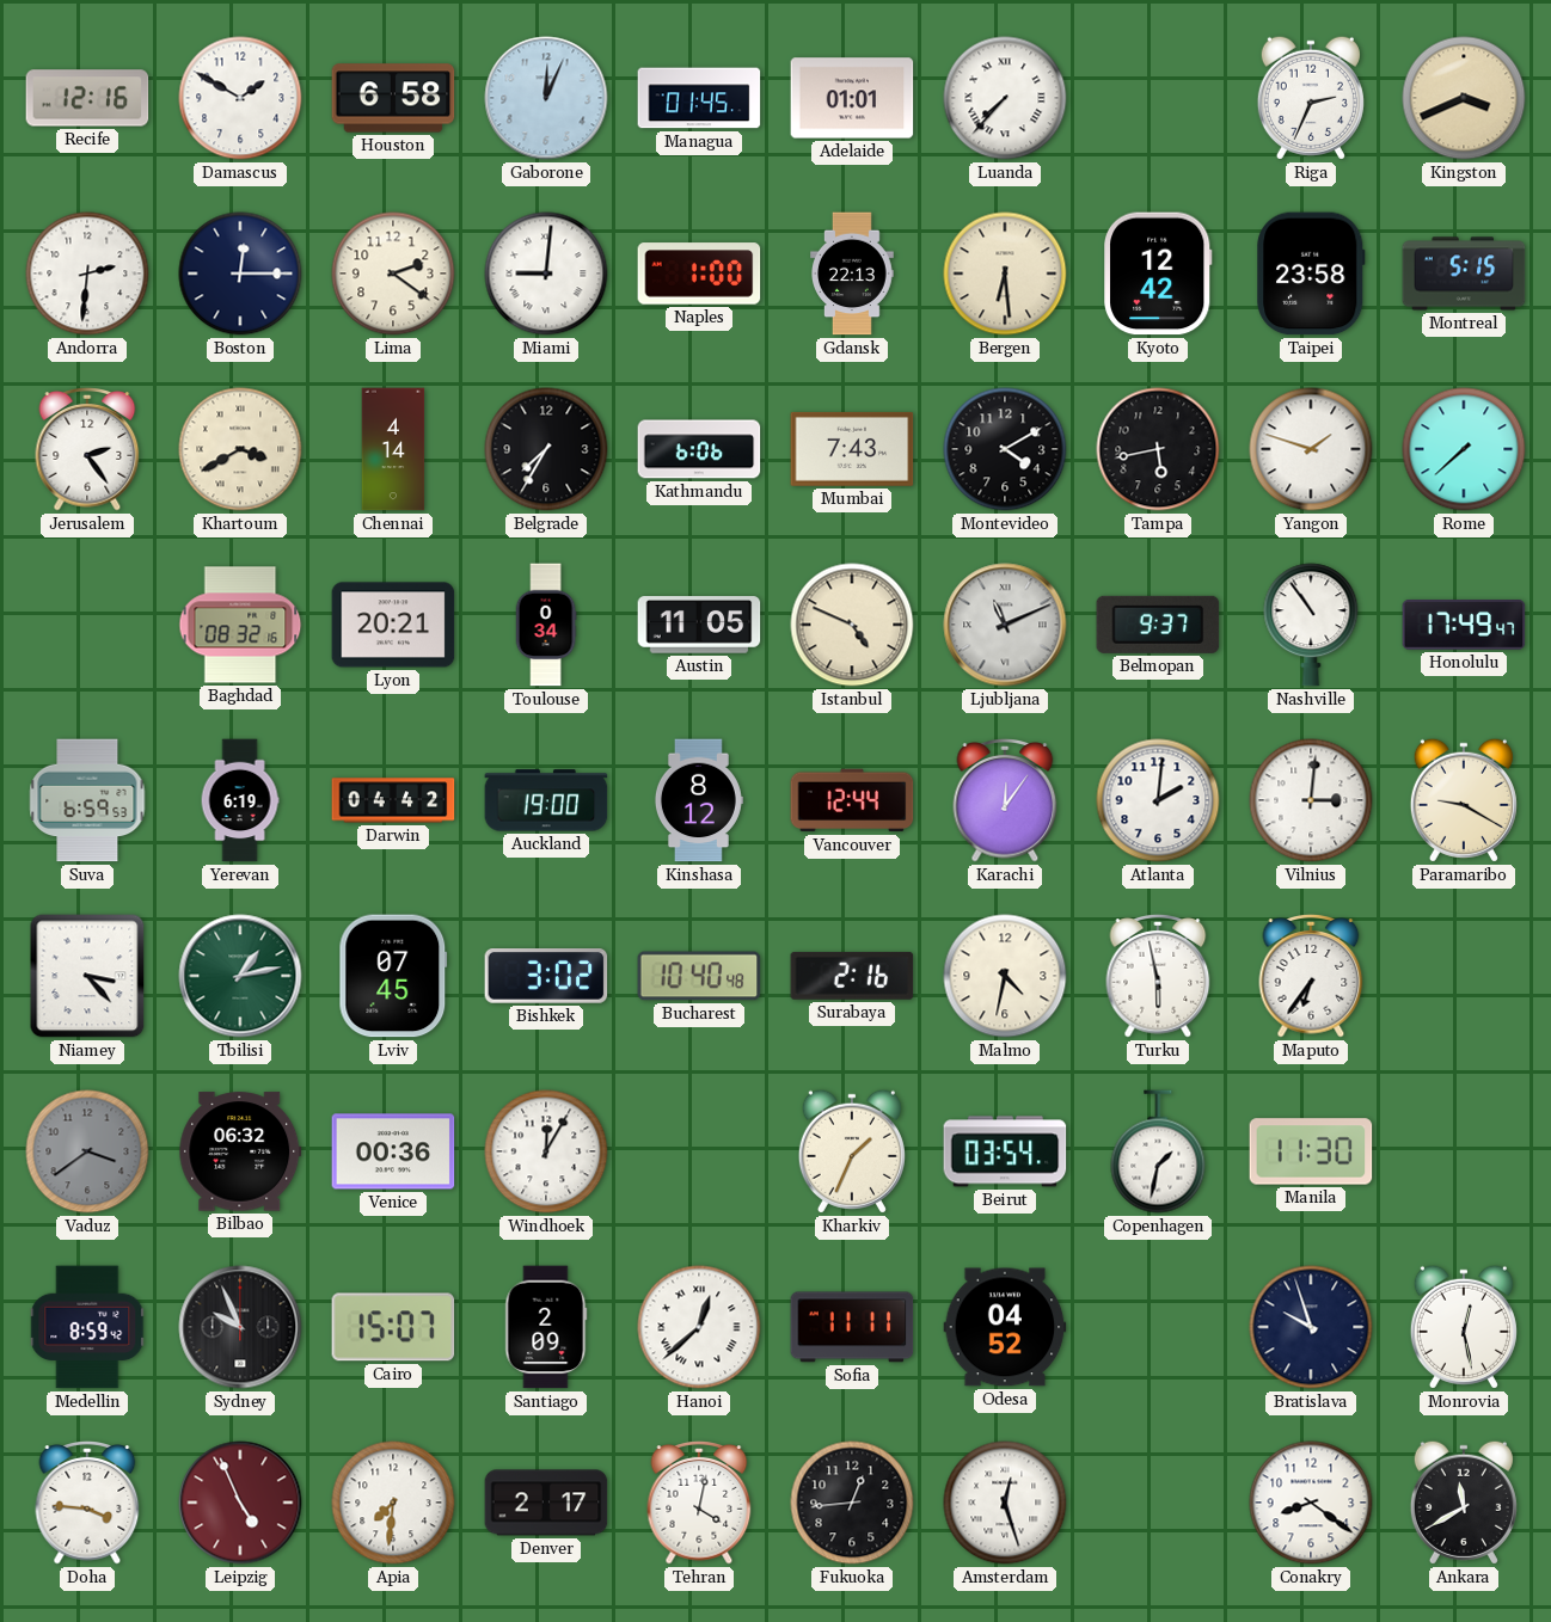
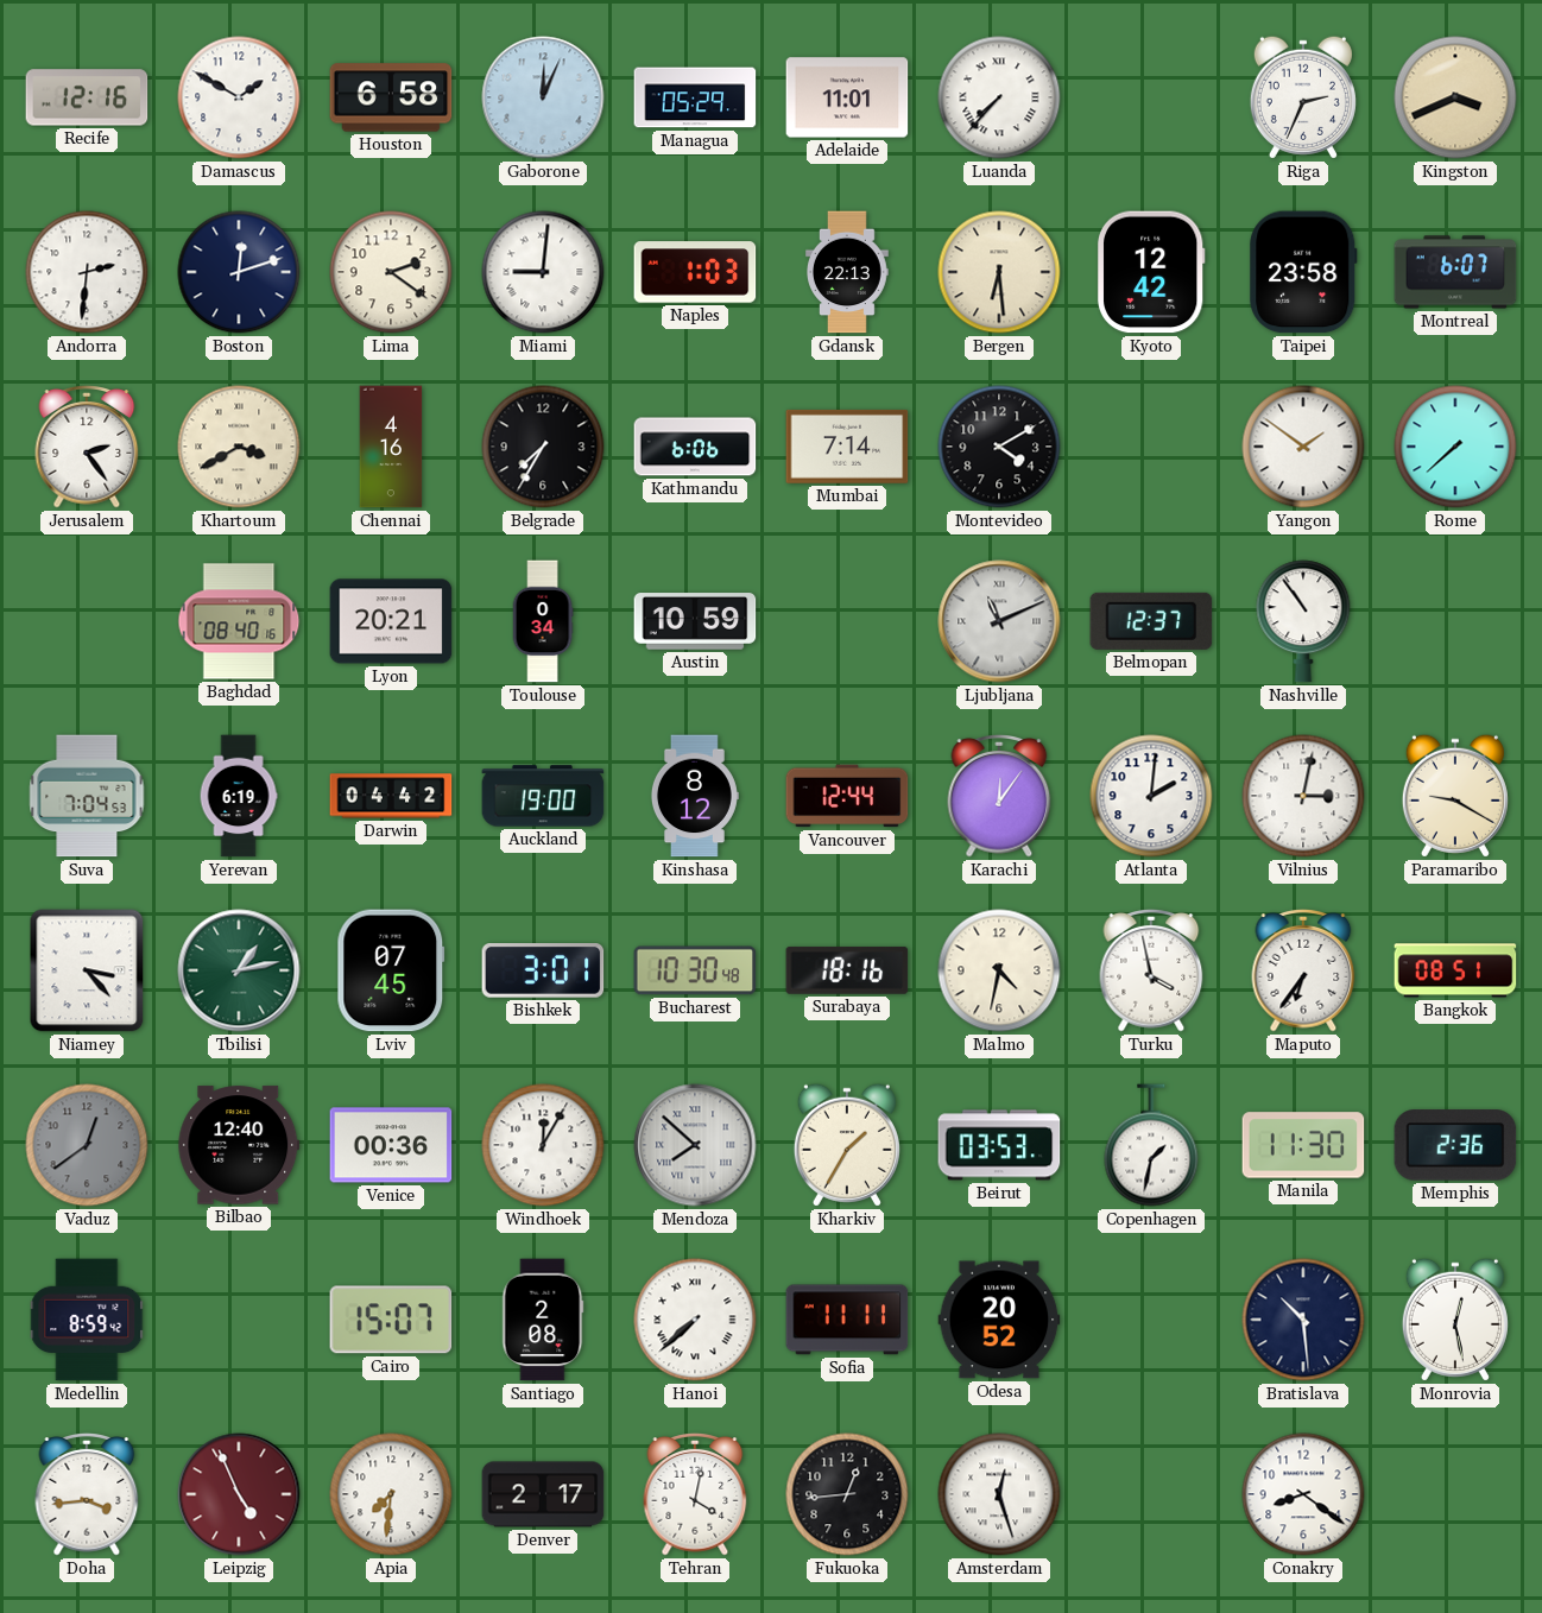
Managua: 01:45 -> 05:29
Adelaide: 01:01 -> 11:01
Boston: 12:15 -> 12:12
Naples: 1:00 -> 1:03
Montreal: 5:15 -> 6:07
Chennai: 4:14 -> 4:16
Mumbai: 7:43 -> 7:14
Tampa: 5:43 -> none
Yangon: 1:48 -> 1:51
Baghdad: 08:32 -> 08:40
Austin: 11:05 -> 10:59
Istanbul: 4:49 -> none
Belmopan: 9:37 -> 12:37
Honolulu: 17:49 -> none
Suva: 6:59 -> 7:04
Vilnius: 3:01 -> 3:02
Bishkek: 3:02 -> 3:01
Bucharest: 10:40 -> 10:30
Surabaya: 2:16 -> 18:16
Turku: 5:58 -> 3:58
Bangkok: none -> 08:51
Vaduz: 3:39 -> 12:39
Bilbao: 06:32 -> 12:40
Mendoza: none -> 7:52
Kharkiv: 1:34 -> 1:35
Beirut: 03:54 -> 03:53
Memphis: none -> 2:36
Sydney: 9:56 -> none
Santiago: 2:09 -> 2:08
Hanoi: 12:38 -> 7:38
Odesa: 04:52 -> 20:52
Bratislava: 9:57 -> 10:29
Doha: 3:46 -> 3:44
Ankara: 11:40 -> none
